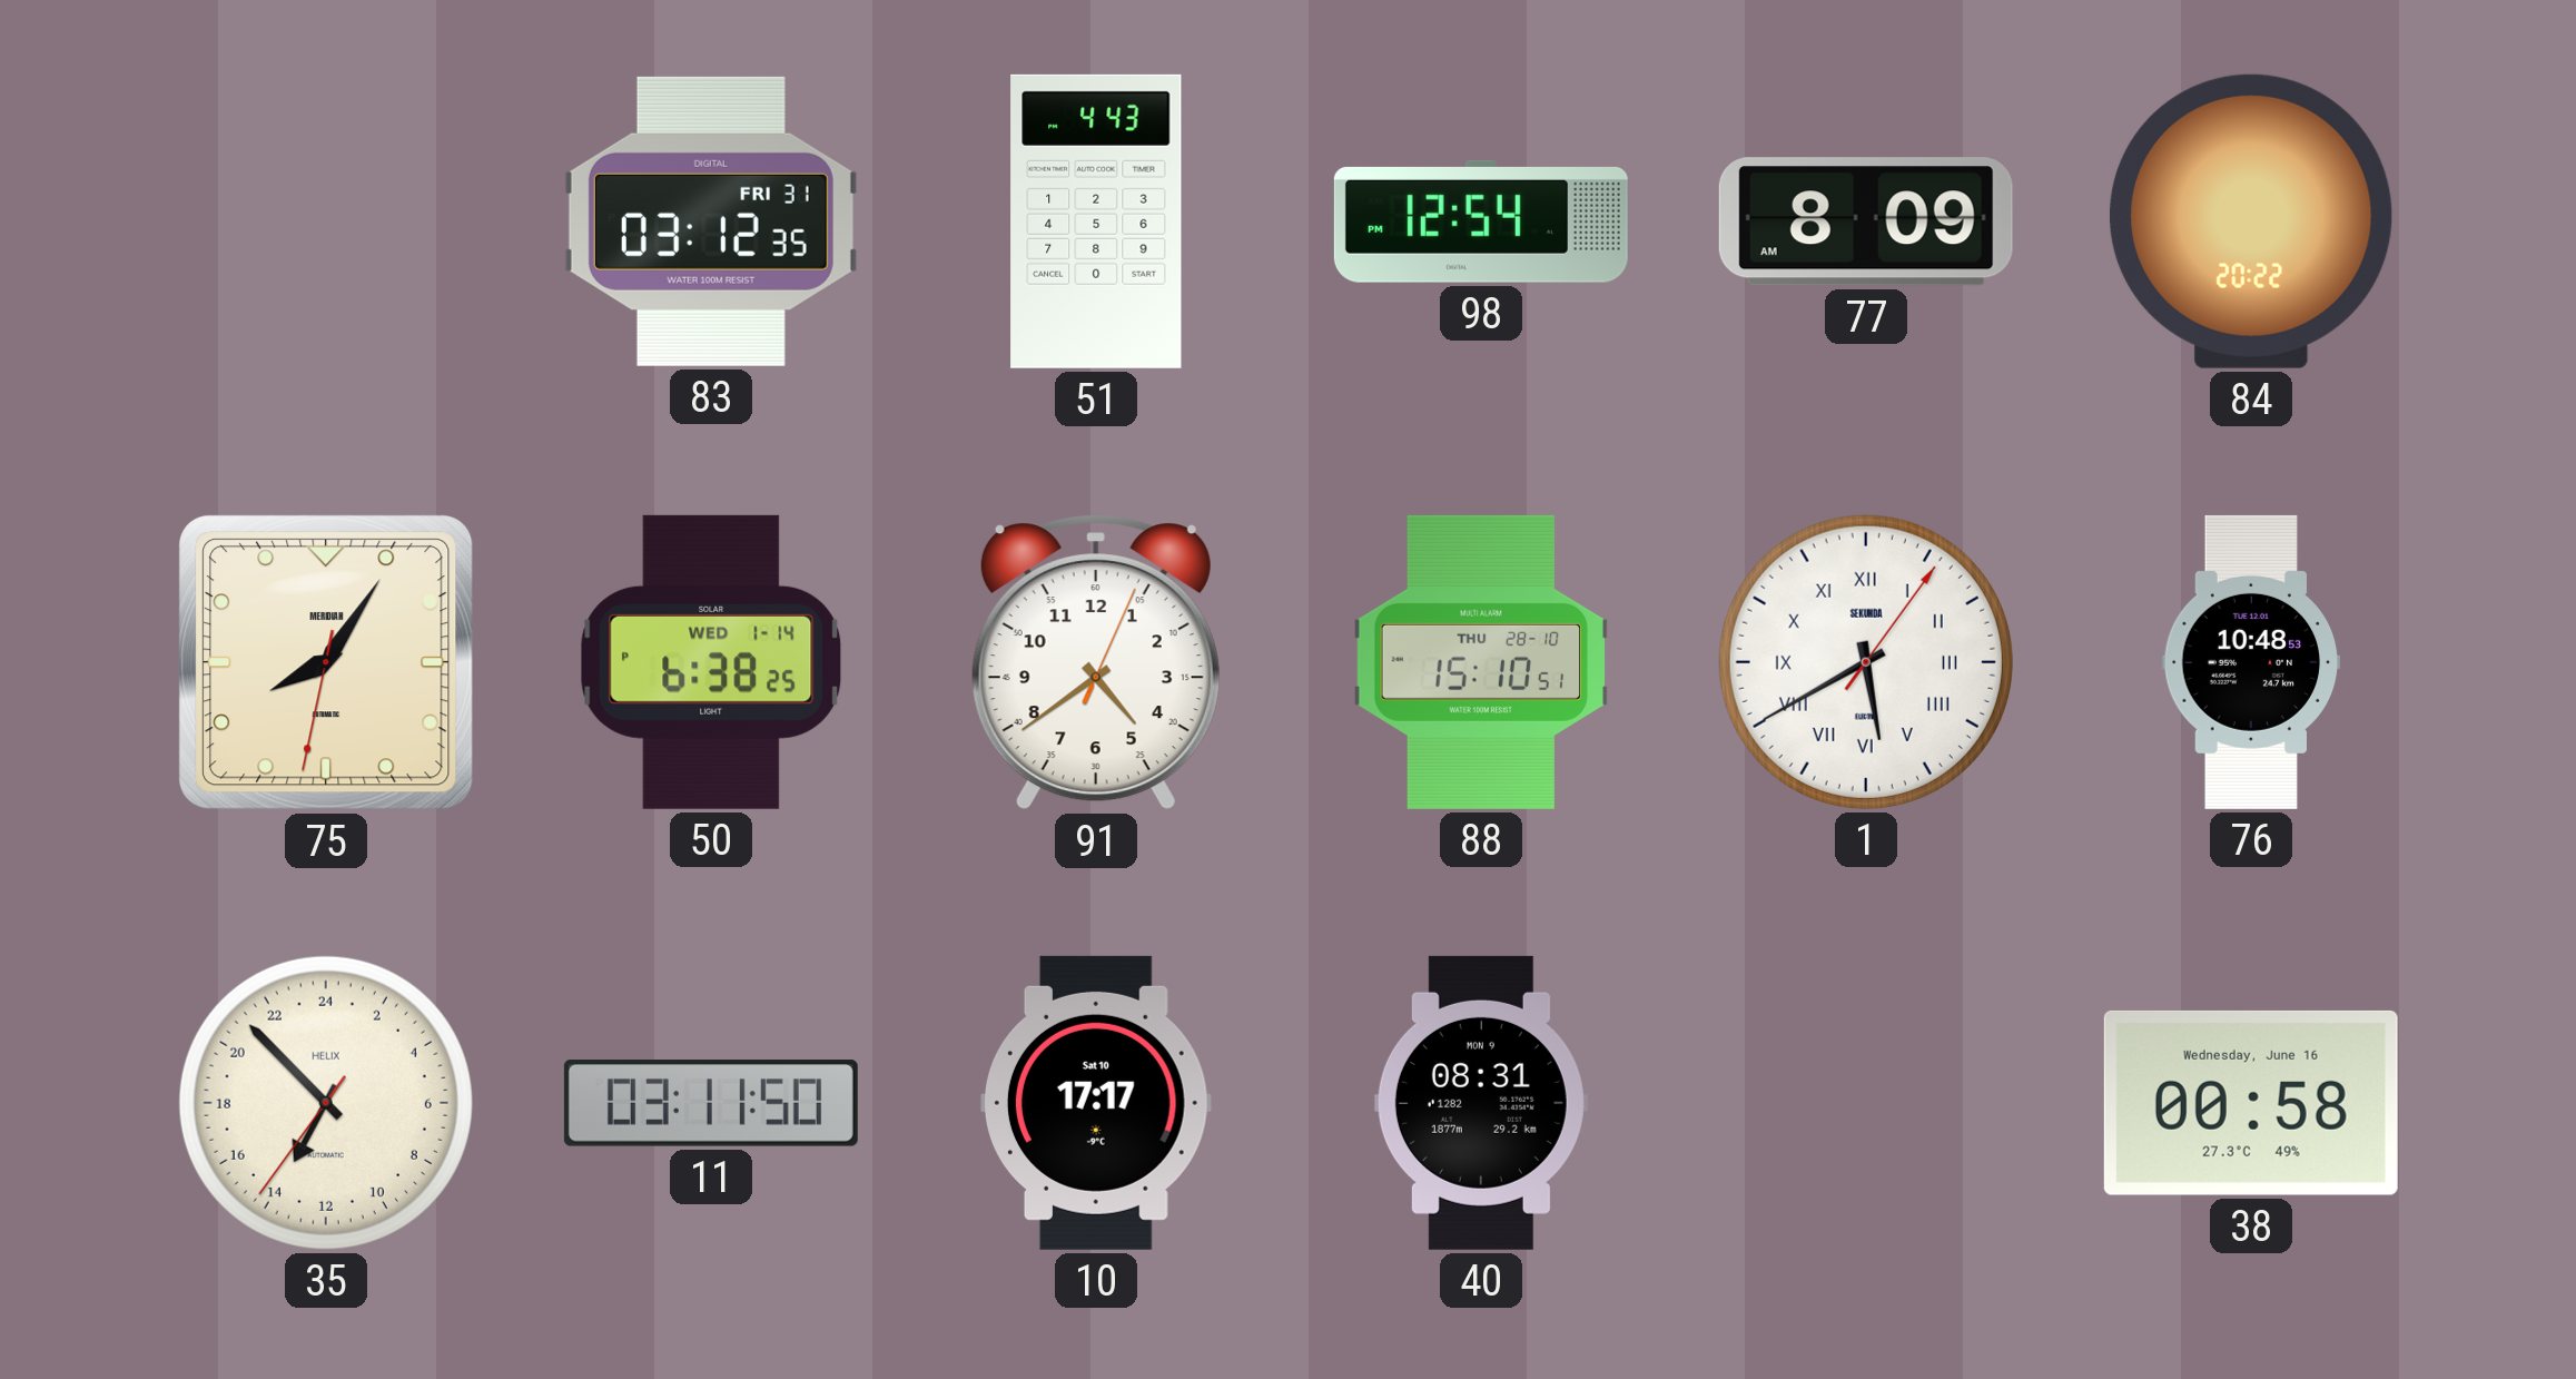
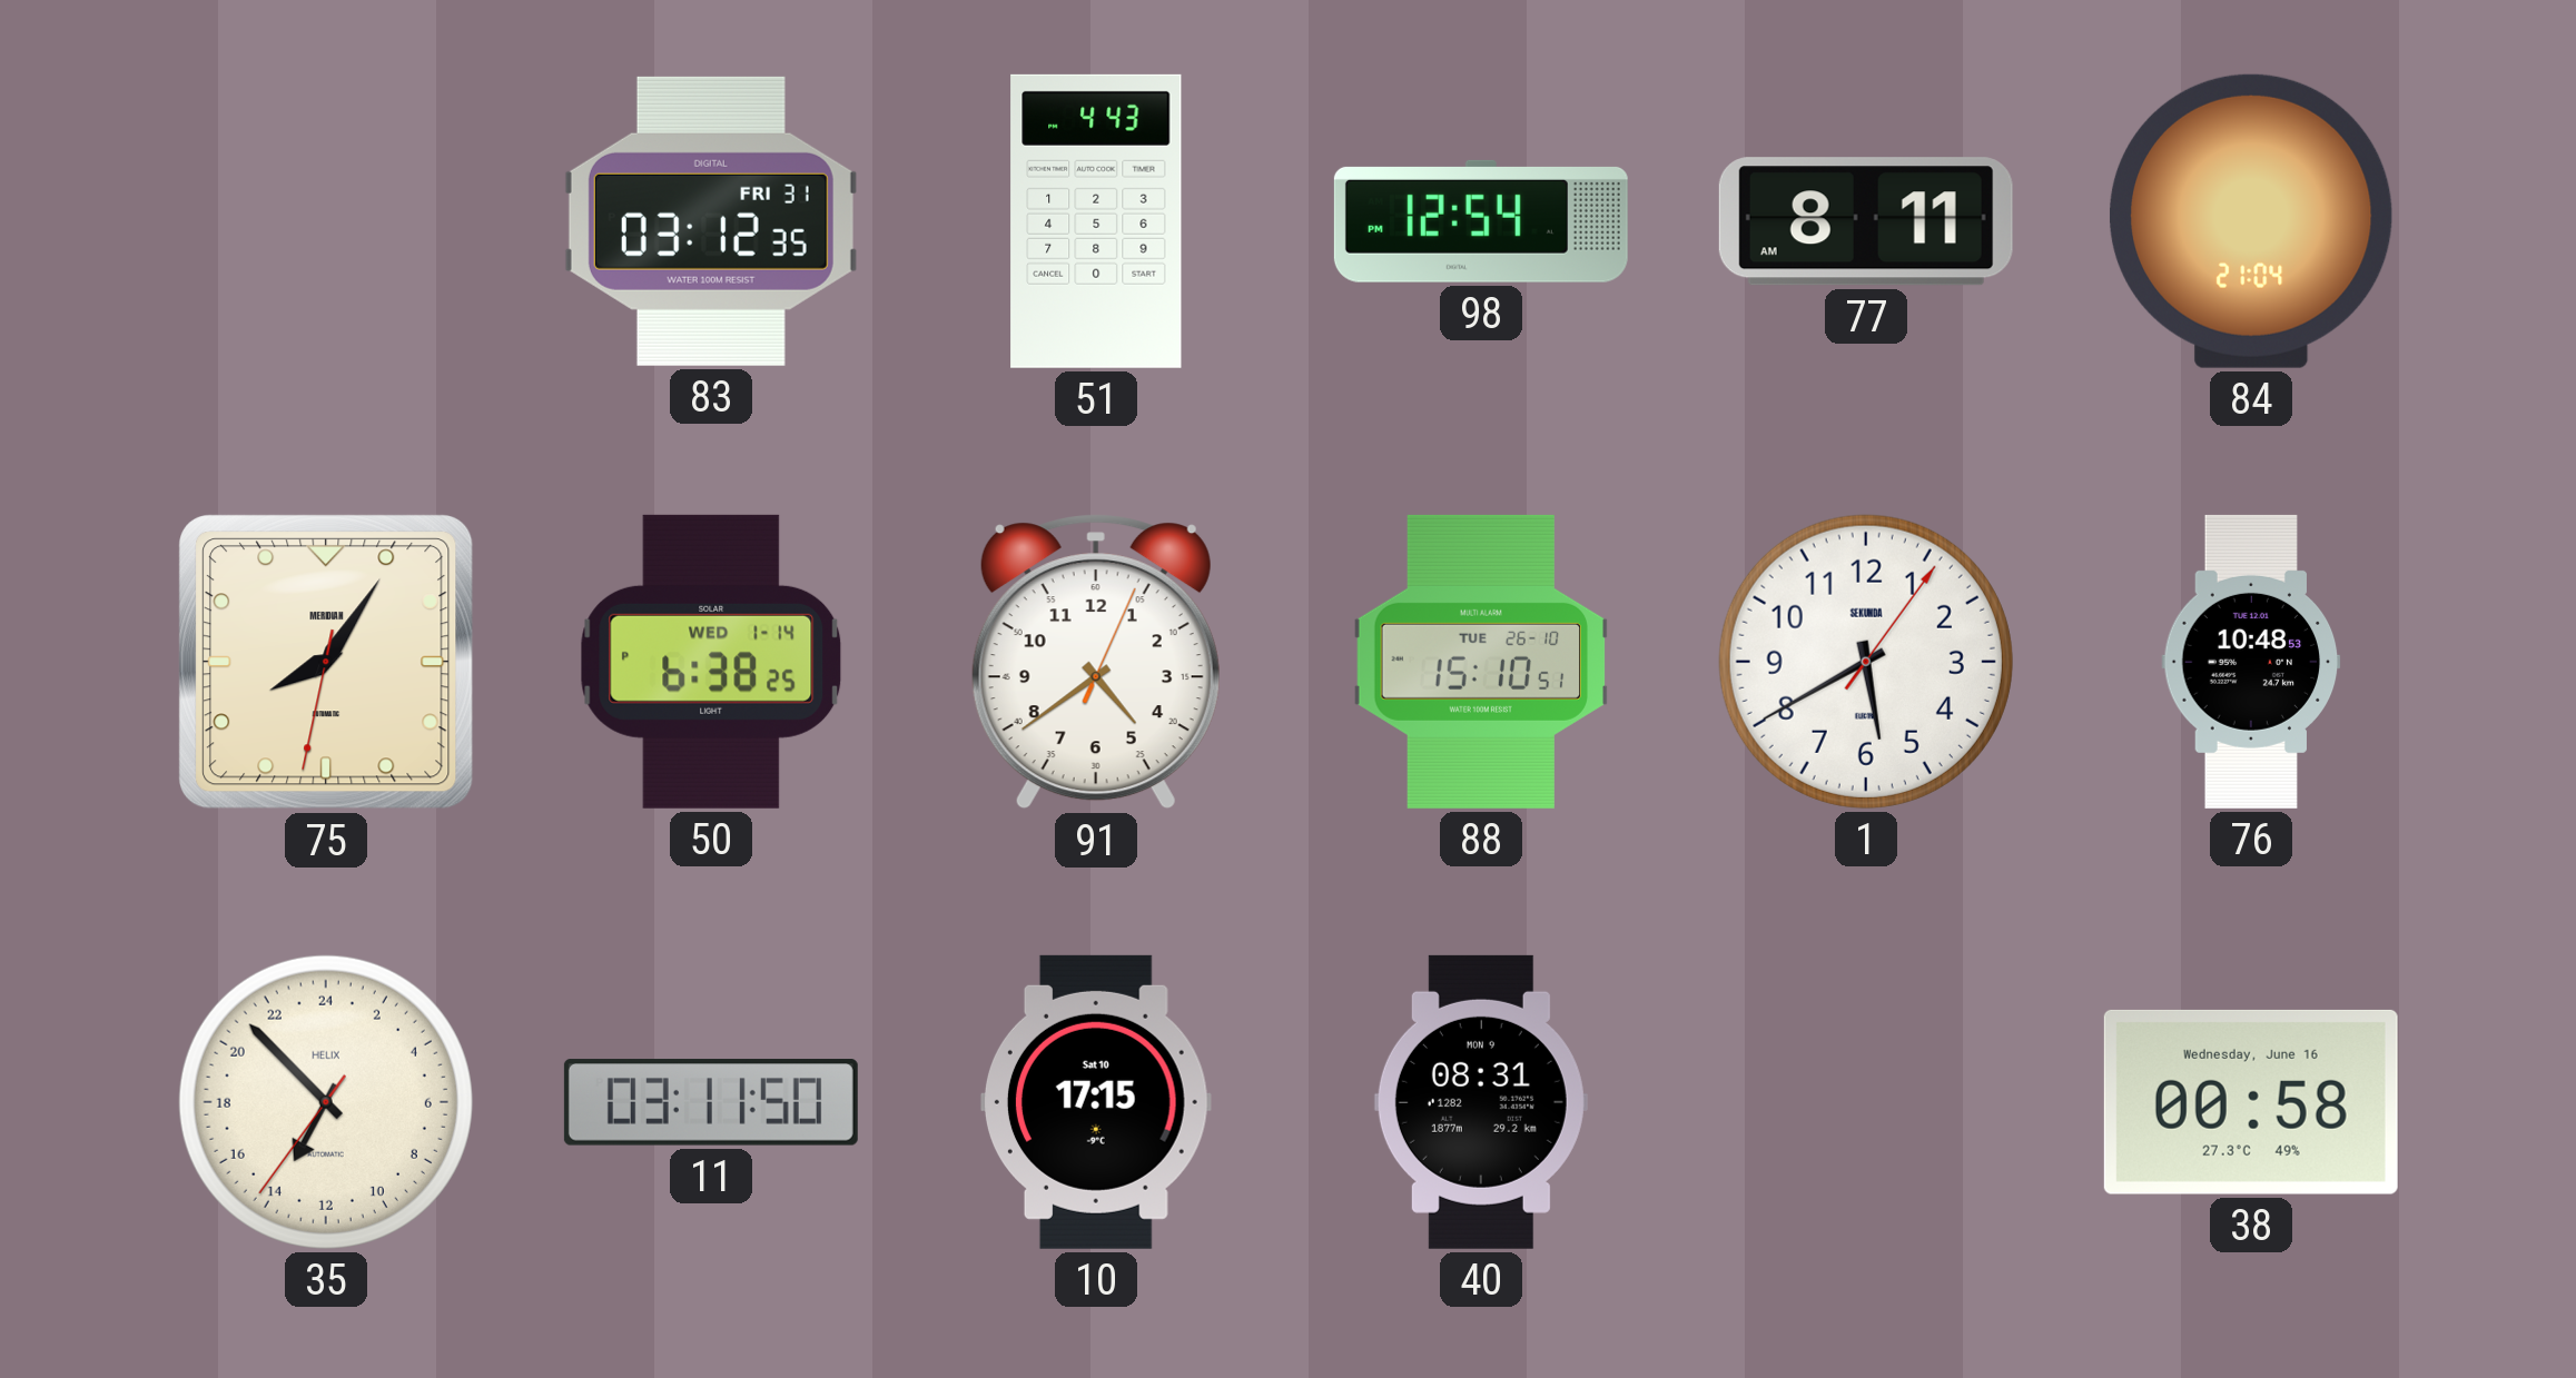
77: 8:09 -> 8:11
84: 20:22 -> 21:04
88 date: THU 28-10 -> TUE 26-10
1 numerals: Roman -> Arabic
10: 17:17 -> 17:15
